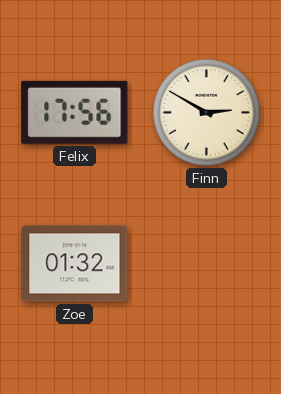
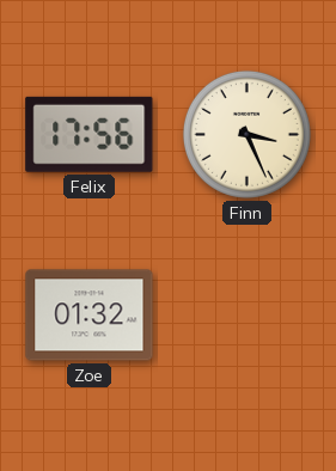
Finn: 2:50 -> 3:26
